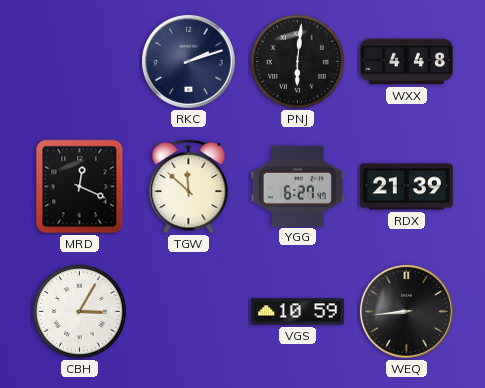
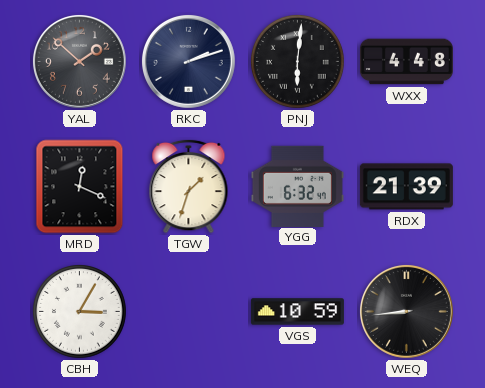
YAL: none -> 1:52
TGW: 11:52 -> 1:33
YGG: 6:27 -> 6:32
